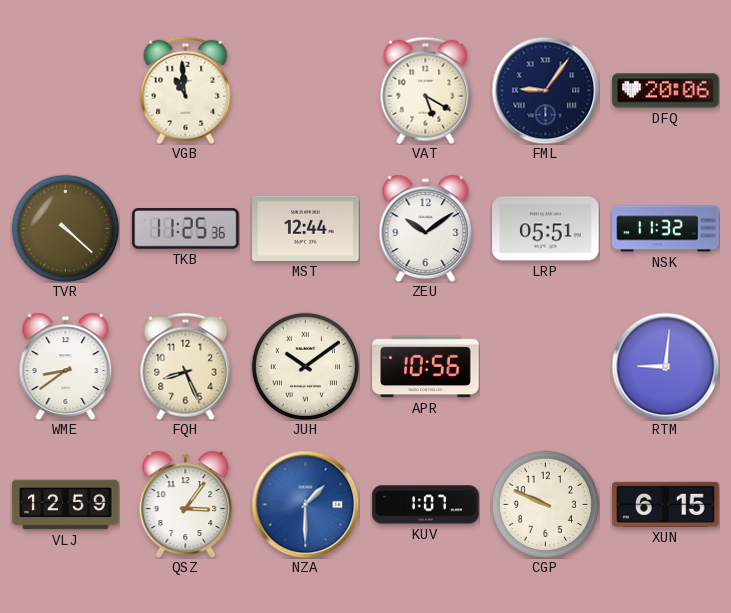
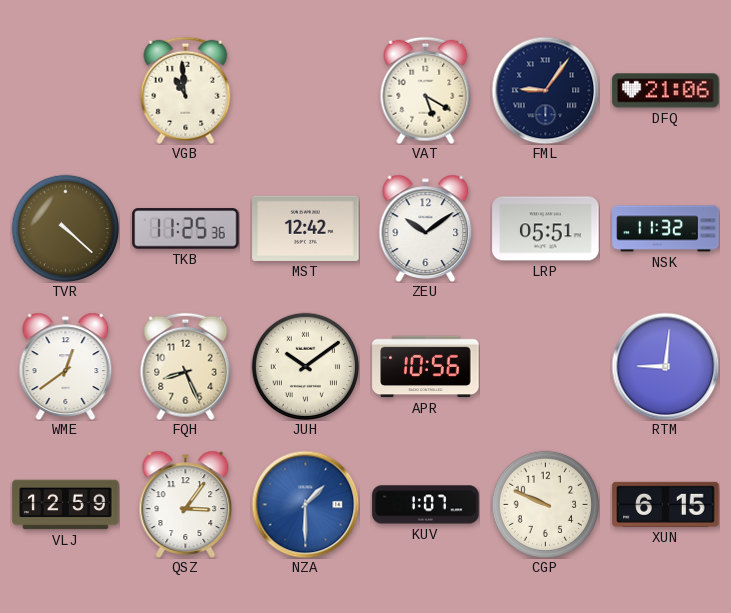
DFQ: 20:06 -> 21:06
MST: 12:44 -> 12:42
WME: 8:39 -> 12:39
